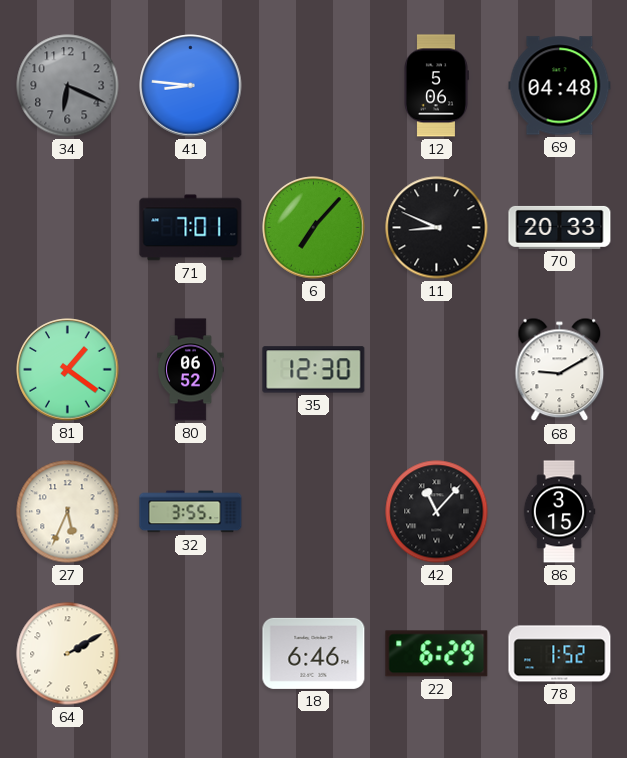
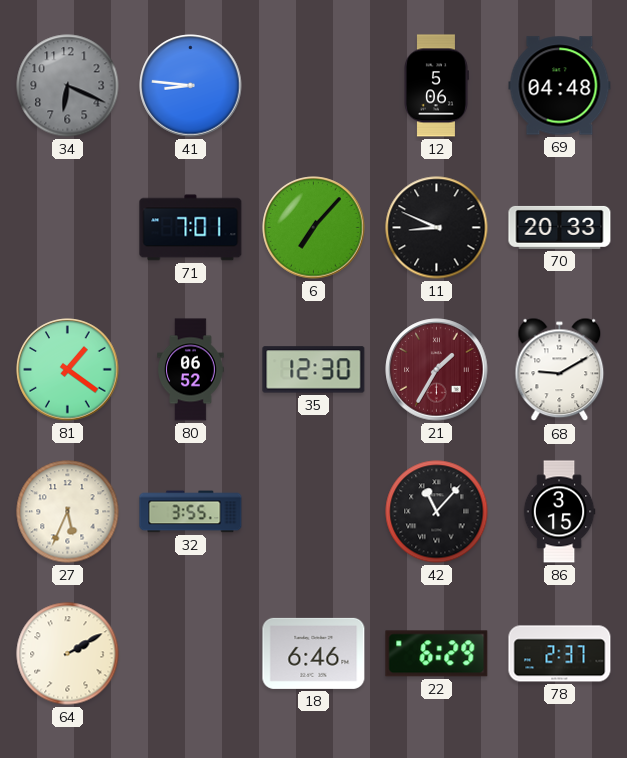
21: none -> 1:35
78: 1:52 -> 2:37
